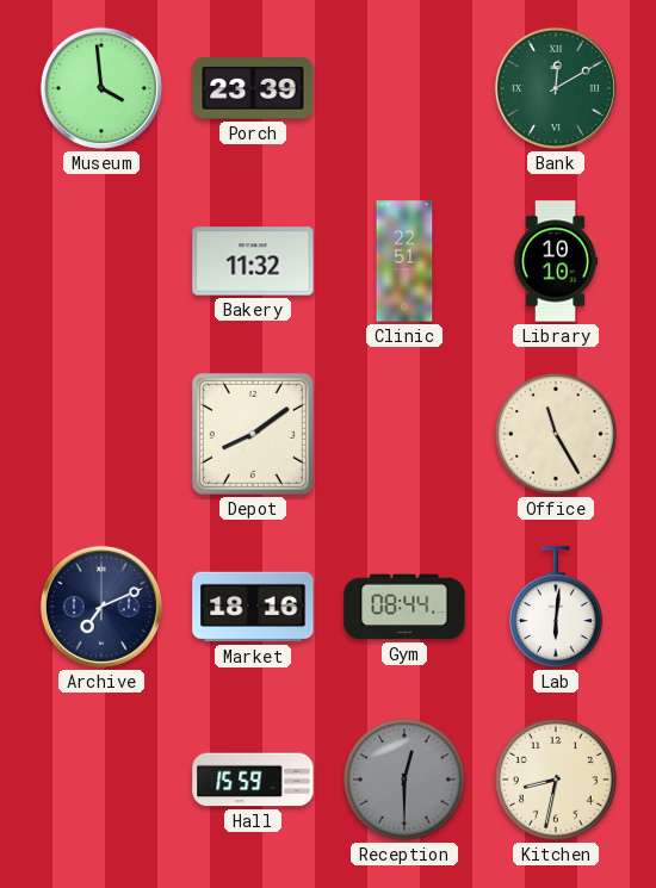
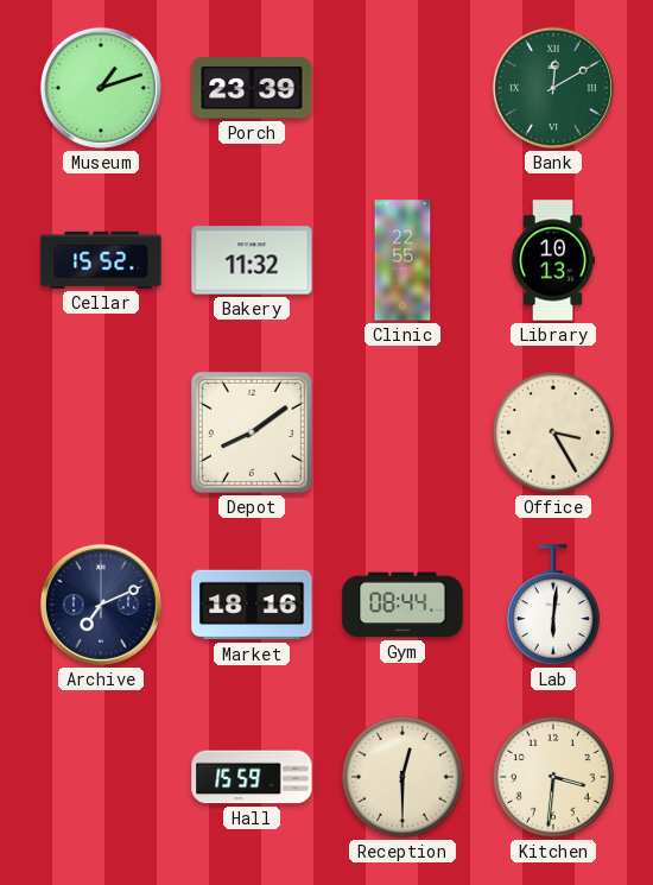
Museum: 3:59 -> 1:12
Cellar: none -> 15:52
Clinic: 22:51 -> 22:55
Library: 10:10 -> 10:13
Office: 11:25 -> 3:25
Reception dial: grey -> cream
Kitchen: 8:32 -> 3:31
